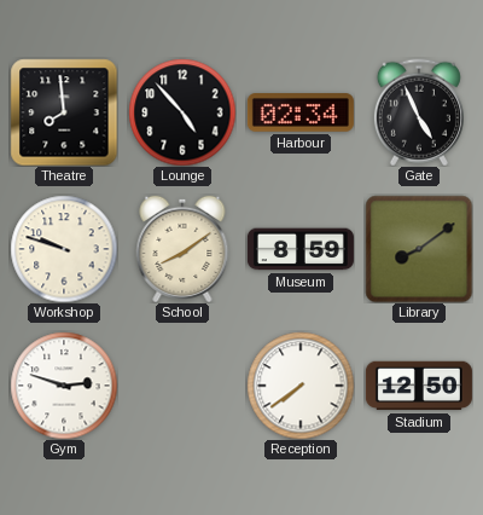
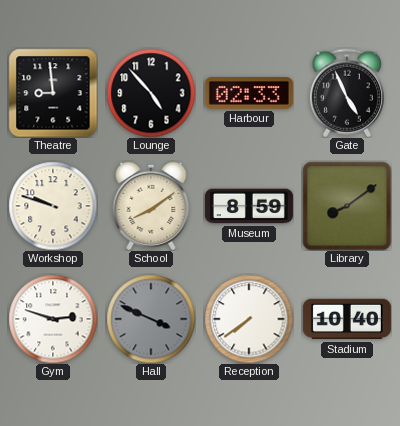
Theatre: 7:59 -> 8:59
Harbour: 02:34 -> 02:33
Hall: none -> 3:49
Stadium: 12:50 -> 10:40
